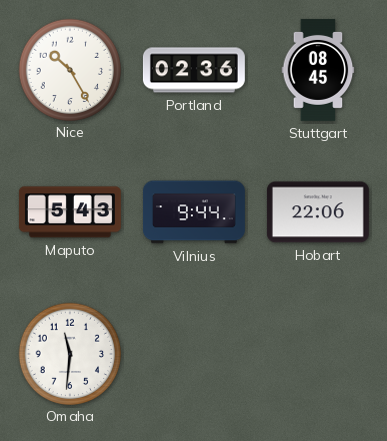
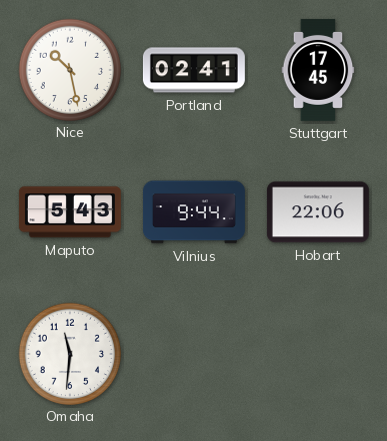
Nice: 10:25 -> 10:28
Portland: 02:36 -> 02:41
Stuttgart: 08:45 -> 17:45
